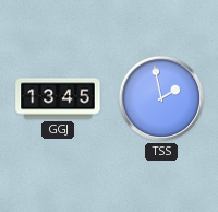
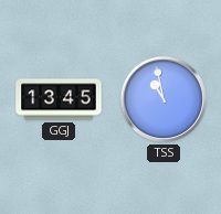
TSS: 1:58 -> 10:58
